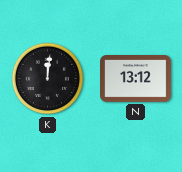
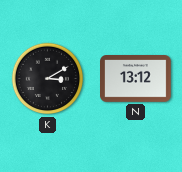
K: 12:01 -> 3:10
